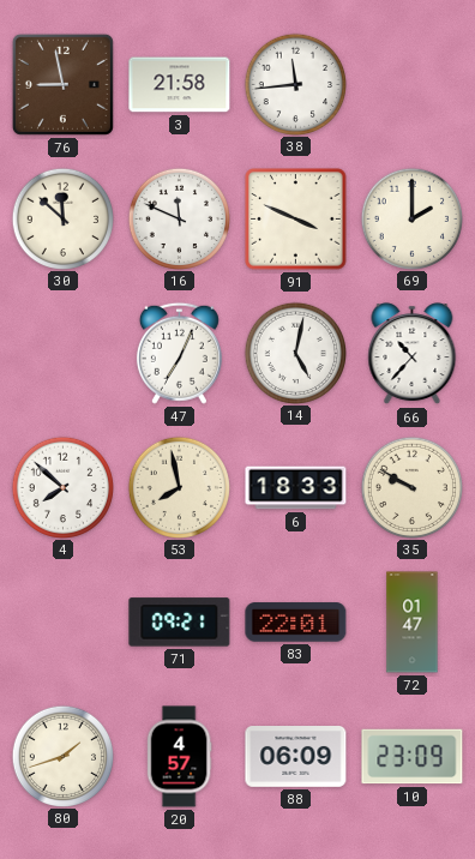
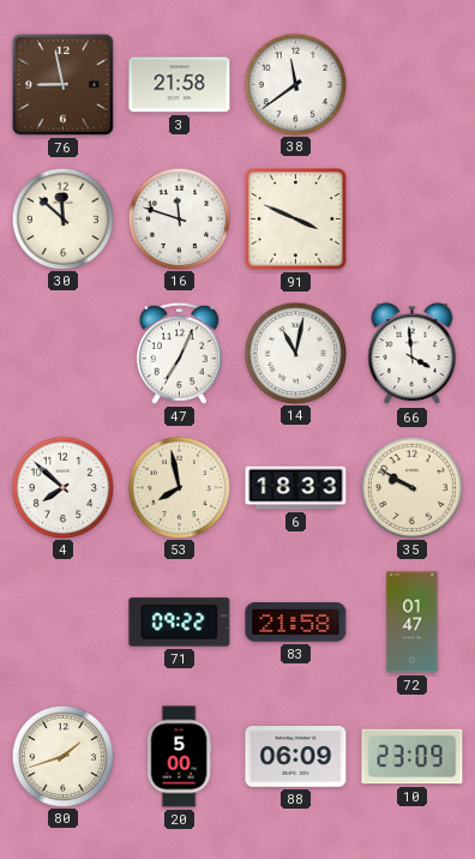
38: 11:44 -> 11:39
16: 11:49 -> 11:48
69: 2:00 -> none
14: 5:02 -> 11:02
66: 10:37 -> 3:59
71: 09:21 -> 09:22
83: 22:01 -> 21:58
20: 4:57 -> 5:00
